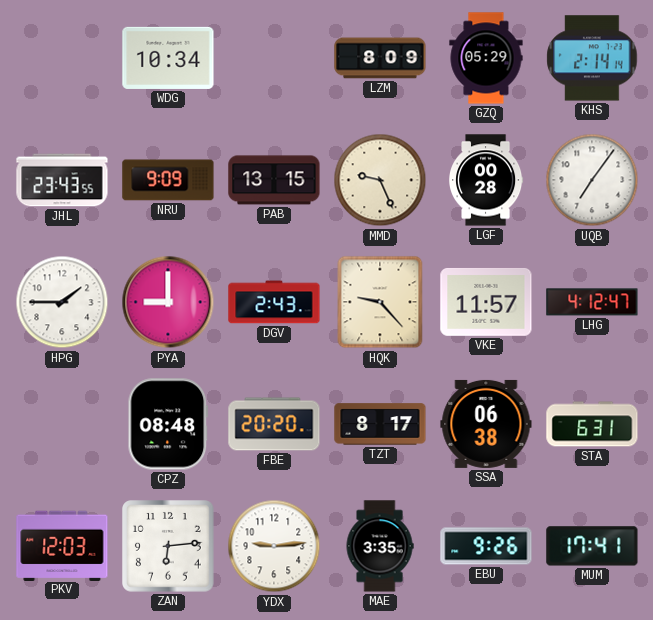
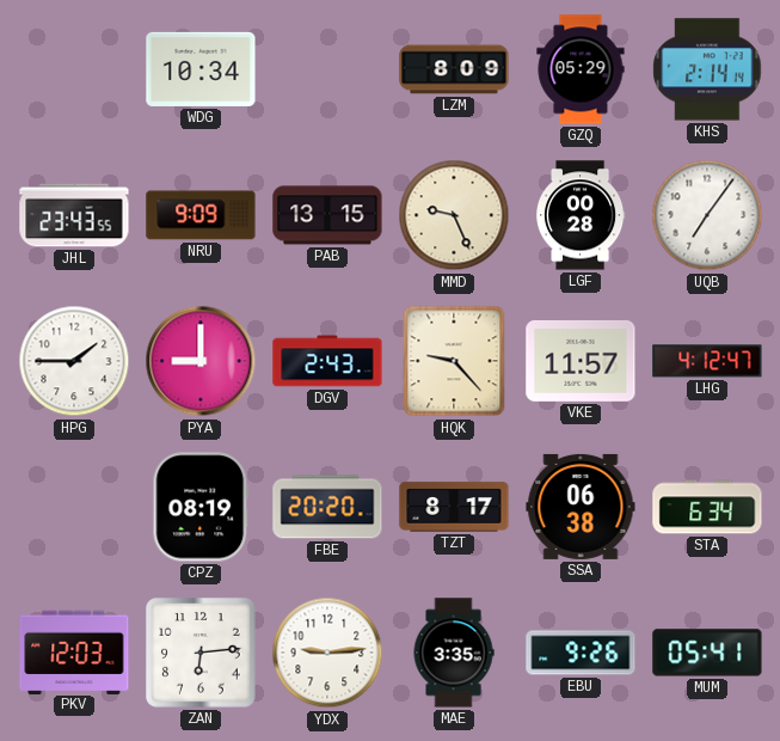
CPZ: 08:48 -> 08:19
STA: 6:31 -> 6:34
MUM: 17:41 -> 05:41
